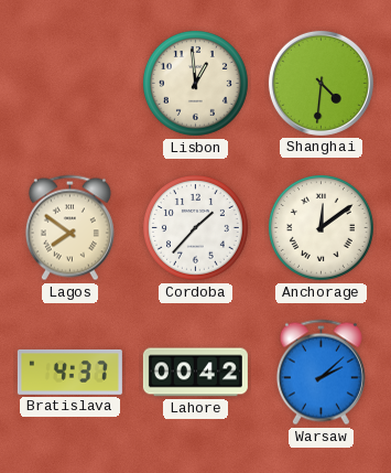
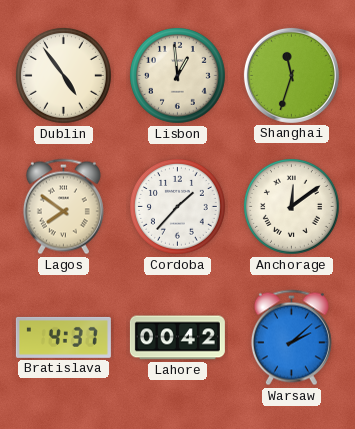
Dublin: none -> 4:54
Shanghai: 4:31 -> 11:33
